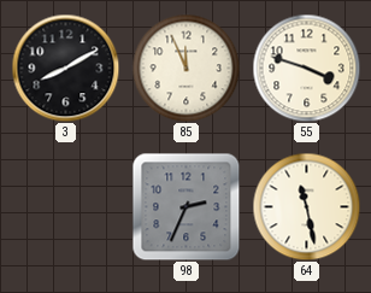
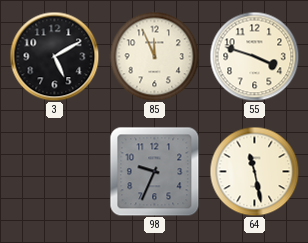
3: 8:10 -> 5:10
98: 2:34 -> 9:34
